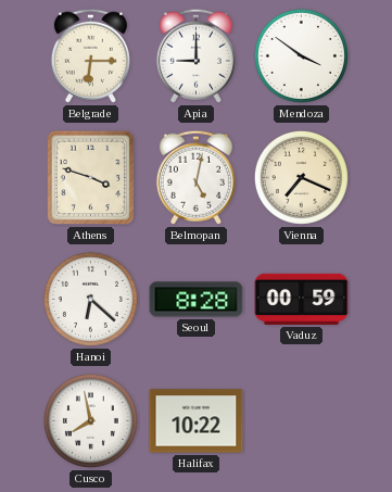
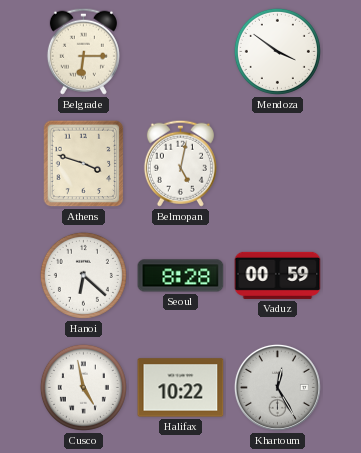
Apia: 9:00 -> none
Vienna: 7:19 -> none
Cusco: 7:58 -> 4:58
Khartoum: none -> 12:25
